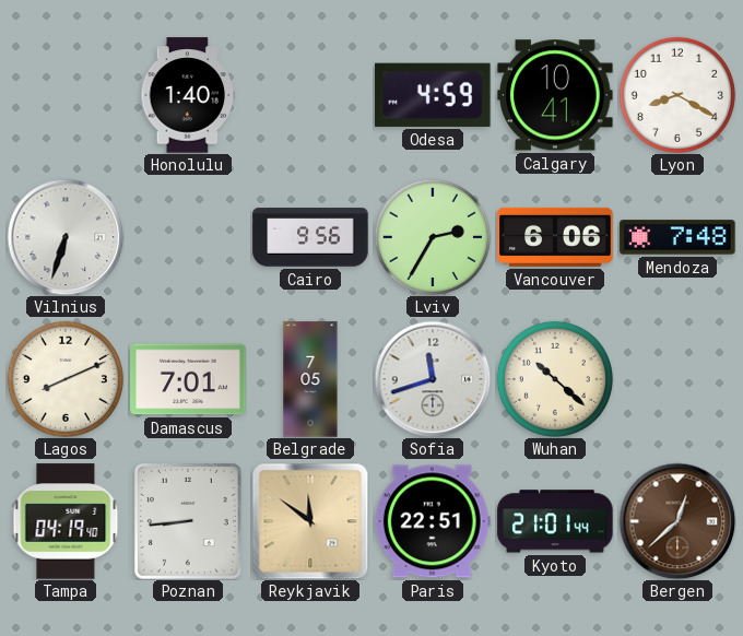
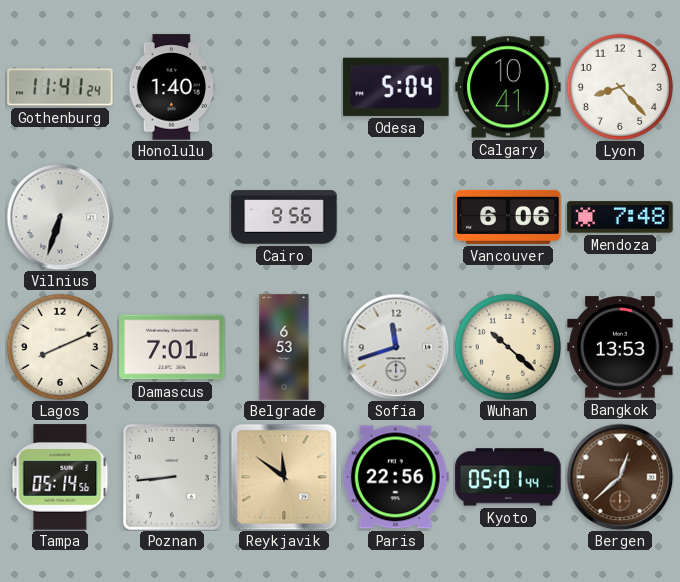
Gothenburg: none -> 11:41
Odesa: 4:59 -> 5:04
Lyon: 8:20 -> 8:23
Lviv: 2:35 -> none
Belgrade: 7:05 -> 6:53
Bangkok: none -> 13:53
Tampa: 04:19 -> 05:14
Paris: 22:51 -> 22:56
Kyoto: 21:01 -> 05:01
